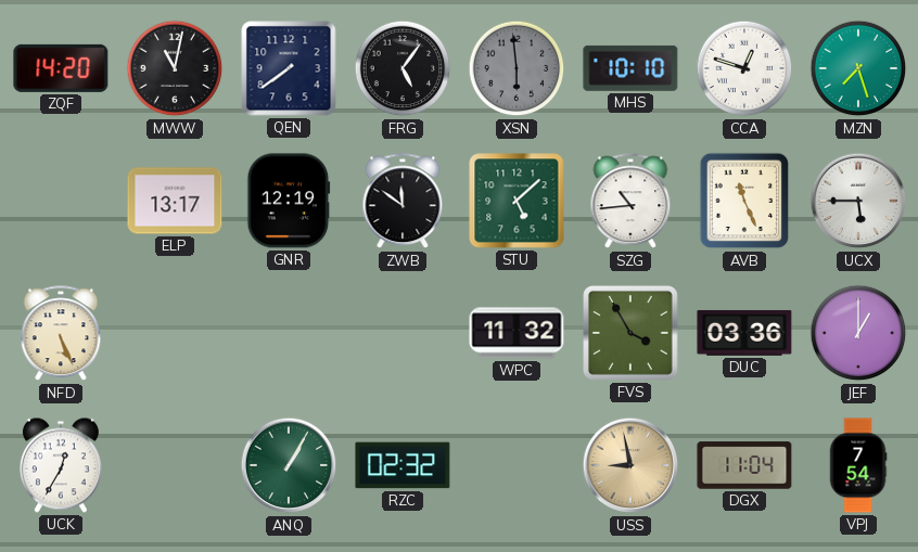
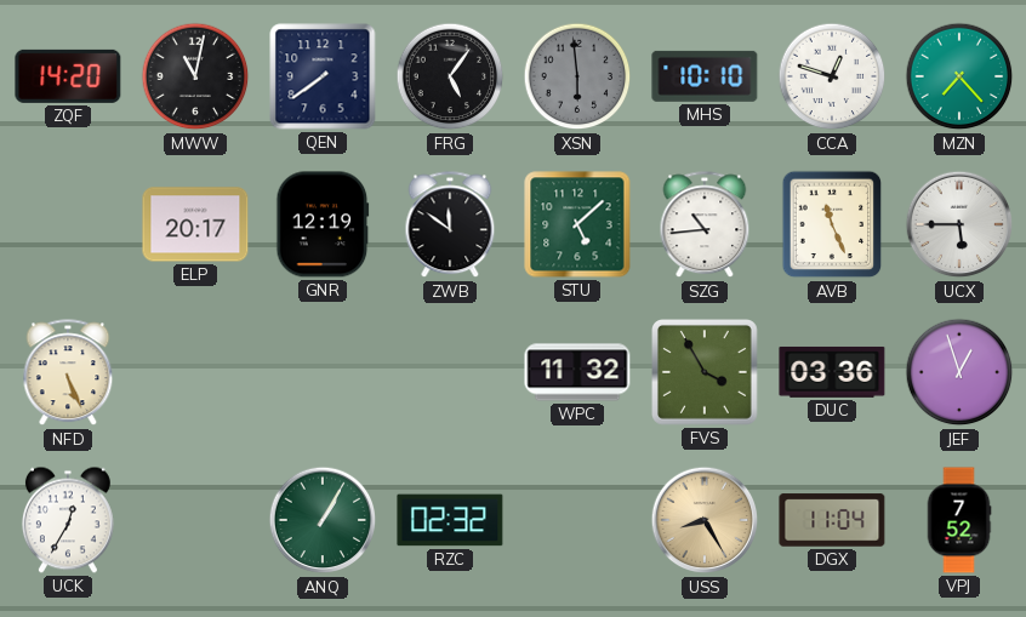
MZN: 7:27 -> 7:23
ELP: 13:17 -> 20:17
JEF: 1:00 -> 12:57
USS: 8:58 -> 8:25
VPJ: 7:54 -> 7:52
